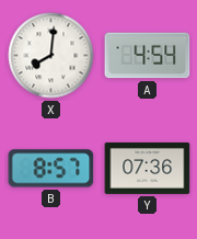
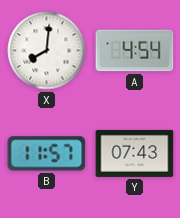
B: 8:57 -> 11:57
Y: 07:36 -> 07:43
